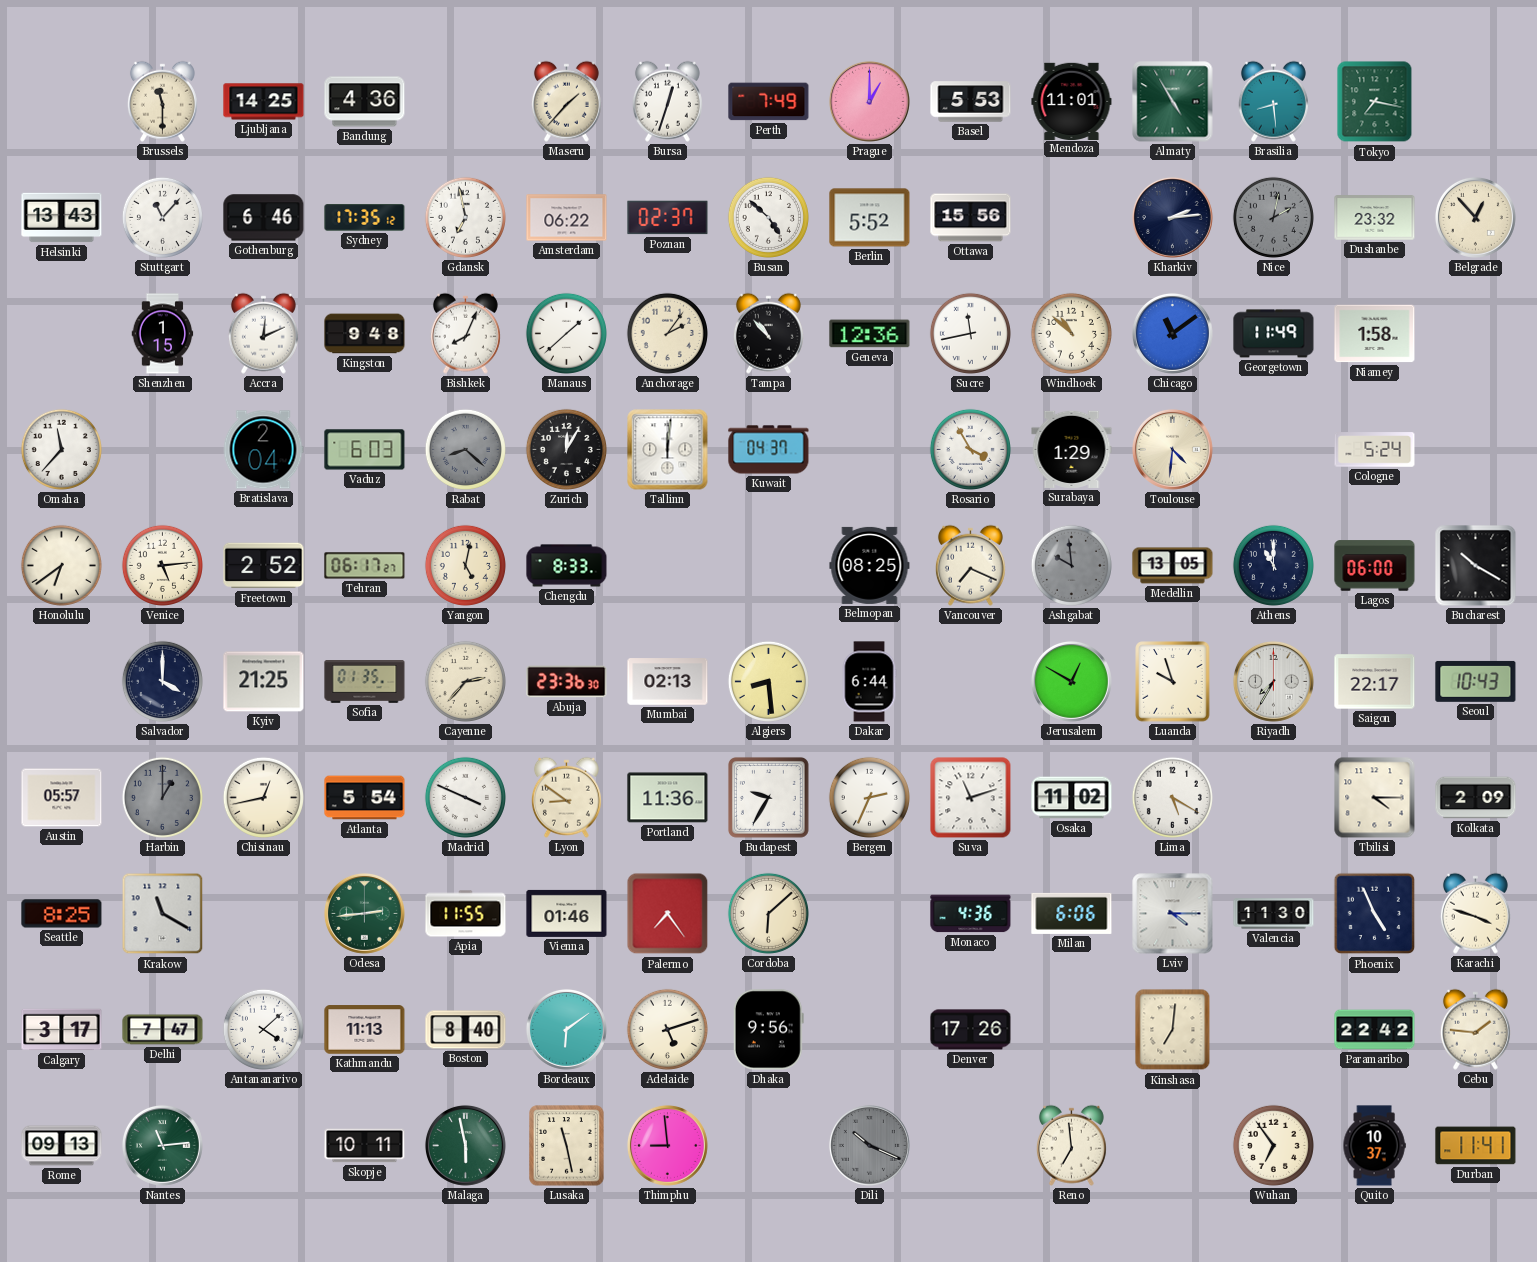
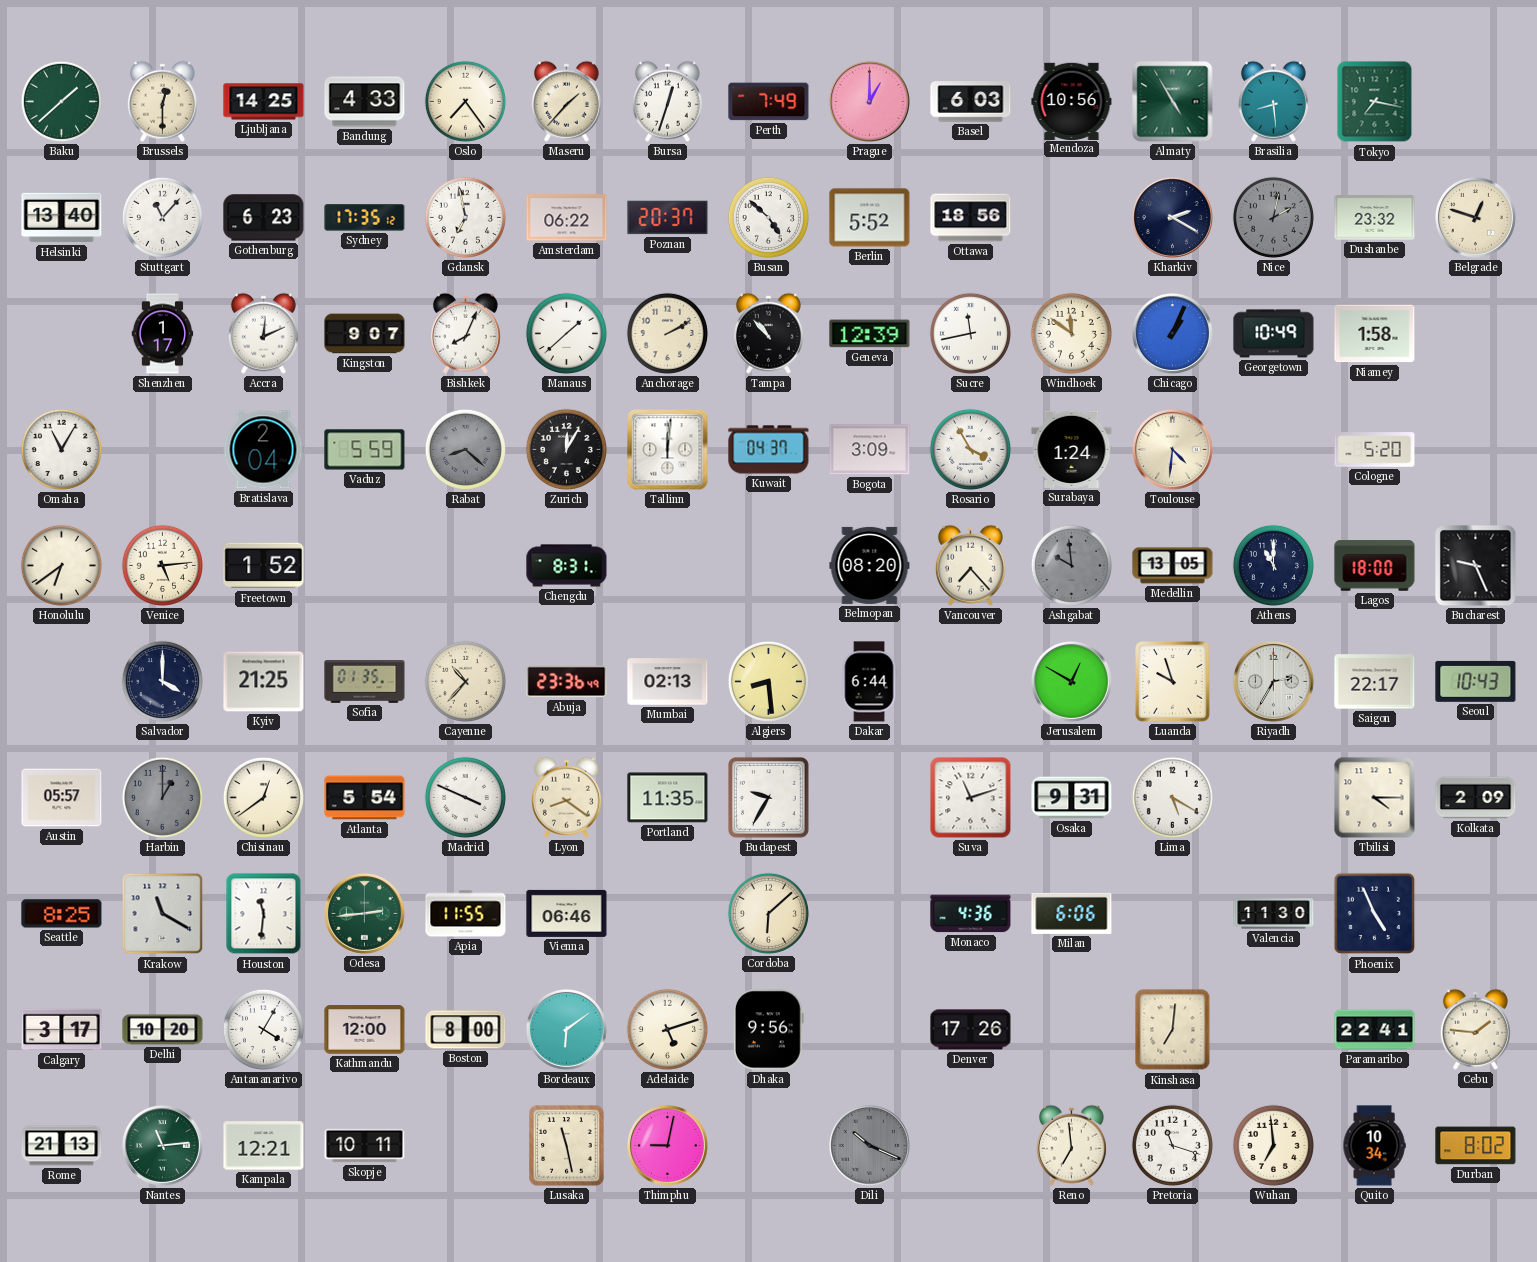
Baku: none -> 1:38
Brussels: 11:30 -> 12:30
Bandung: 4:36 -> 4:33
Oslo: none -> 7:24
Basel: 5:53 -> 6:03
Mendoza: 11:01 -> 10:56
Helsinki: 13:43 -> 13:40
Gothenburg: 6:46 -> 6:23
Poznan: 02:37 -> 20:37
Ottawa: 15:56 -> 18:56
Kharkiv: 2:14 -> 2:20
Belgrade: 12:53 -> 12:48
Shenzhen: 1:15 -> 1:17
Kingston: 9:48 -> 9:07
Anchorage: 2:06 -> 2:10
Geneva: 12:36 -> 12:39
Windhoek: 10:52 -> 11:51
Chicago: 11:09 -> 1:04
Georgetown: 11:49 -> 10:49
Omaha: 11:37 -> 11:05
Vaduz: 6:03 -> 5:59
Bogota: none -> 3:09
Surabaya: 1:29 -> 1:24
Cologne: 5:24 -> 5:20
Freetown: 2:52 -> 1:52
Tehran: 06:17 -> none
Yangon: 5:02 -> none
Chengdu: 8:33 -> 8:31
Belmopan: 08:25 -> 08:20
Vancouver: 7:19 -> 7:23
Lagos: 06:00 -> 18:00
Bucharest: 10:20 -> 9:26
Cayenne: 2:37 -> 10:37
Abuja: 23:36:30 -> 23:36:49
Riyadh: 7:35 -> 2:35
Chisinau: 12:43 -> 12:39
Lyon: 8:51 -> 8:21
Portland: 11:36 -> 11:35
Bergen: 2:34 -> none
Osaka: 11:02 -> 9:31
Houston: none -> 11:31
Vienna: 01:46 -> 06:46
Palermo: 7:24 -> none
Lviv: 4:15 -> none
Karachi: 3:48 -> none
Delhi: 7:47 -> 10:20
Antananarivo: 4:08 -> 4:05
Kathmandu: 11:13 -> 12:00
Boston: 8:40 -> 8:00
Paramaribo: 22:42 -> 22:41
Rome: 09:13 -> 21:13
Kampala: none -> 12:21
Malaga: 5:58 -> none
Thimphu: 8:59 -> 9:02
Pretoria: none -> 11:18
Wuhan: 6:54 -> 6:59
Quito: 10:37 -> 10:34
Durban: 11:41 -> 8:02
